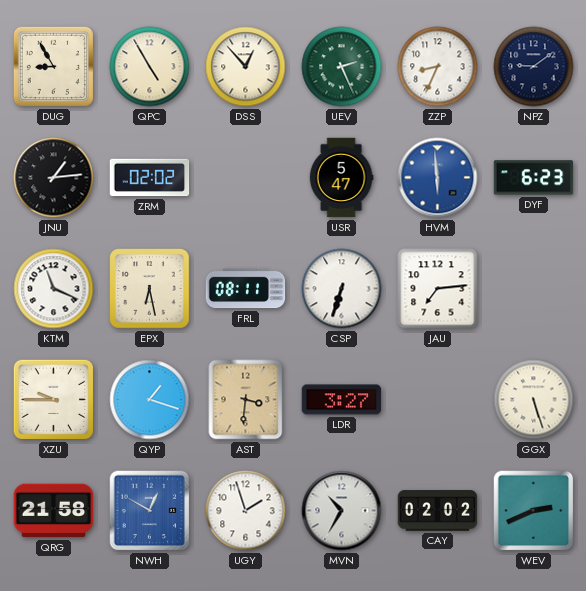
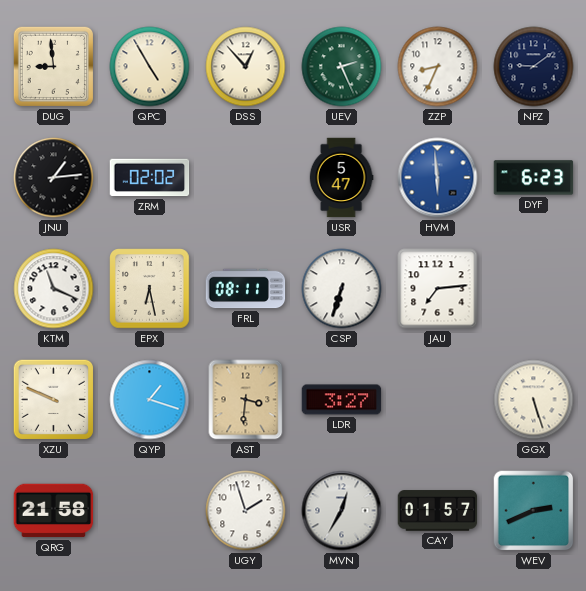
DUG: 8:55 -> 8:59
XZU: 9:45 -> 9:49
NWH: 12:50 -> none
MVN: 10:35 -> 12:35
CAY: 02:02 -> 01:57
